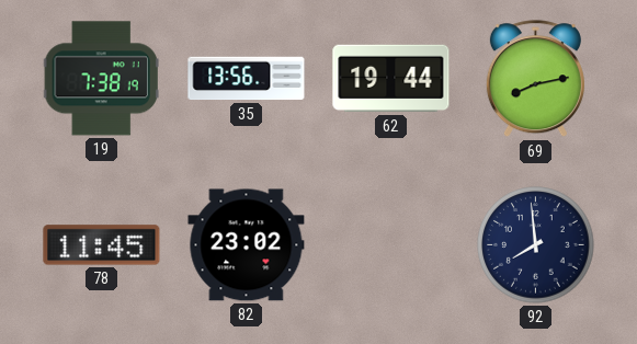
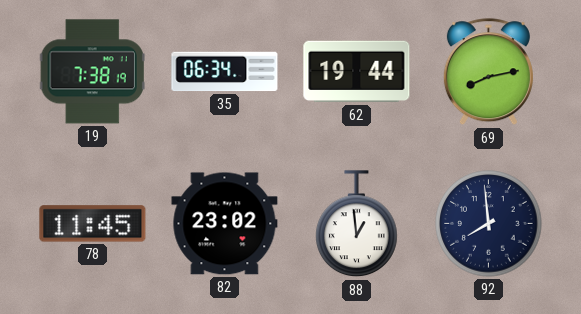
35: 13:56 -> 06:34
88: none -> 12:59
